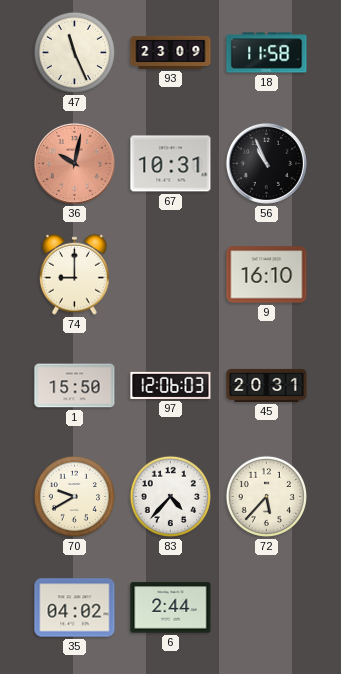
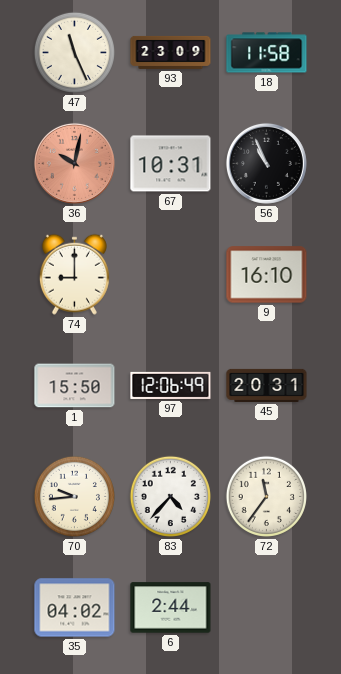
97: 12:06:03 -> 12:06:49
70: 9:40 -> 9:44
72: 5:37 -> 11:36
